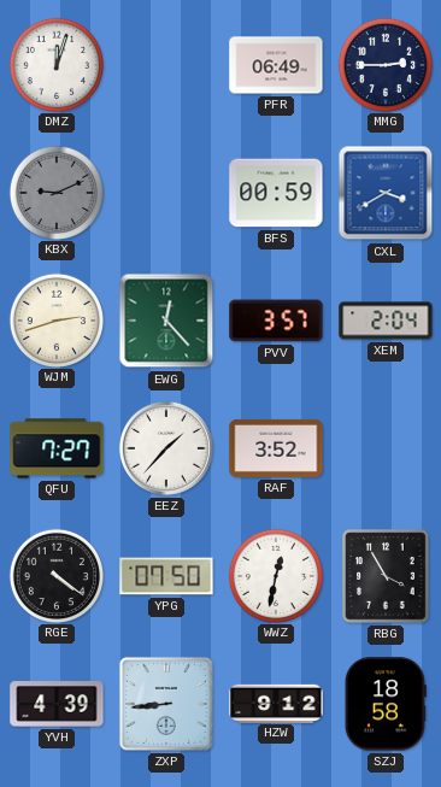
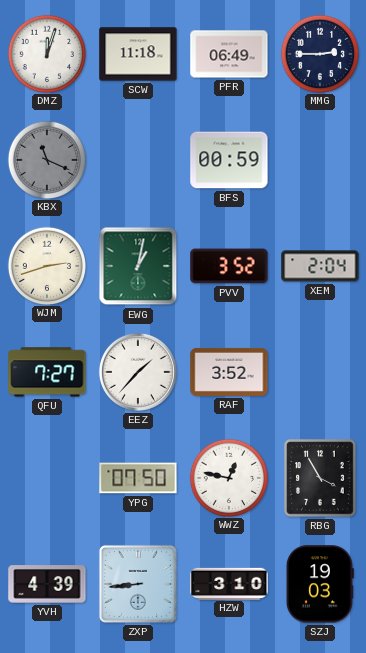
SCW: none -> 11:18
KBX: 9:11 -> 11:19
CXL: 3:40 -> none
EWG: 12:23 -> 1:02
PVV: 3:57 -> 3:52
RGE: 4:21 -> none
WWZ: 12:32 -> 12:47
HZW: 9:12 -> 3:10
SZJ: 18:58 -> 19:03
